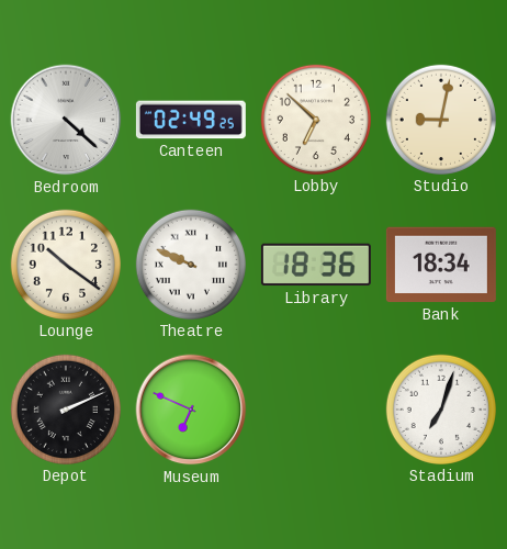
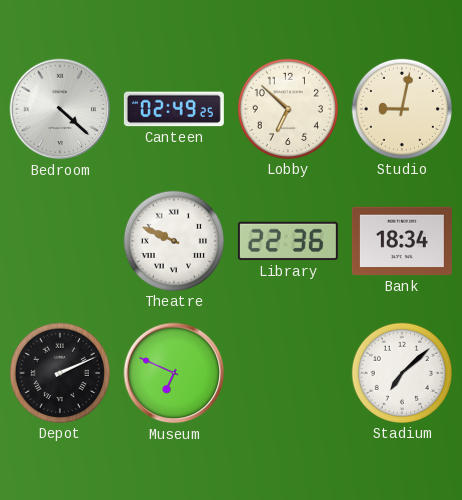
Lounge: 10:21 -> none
Library: 18:36 -> 22:36
Stadium: 7:03 -> 7:08
